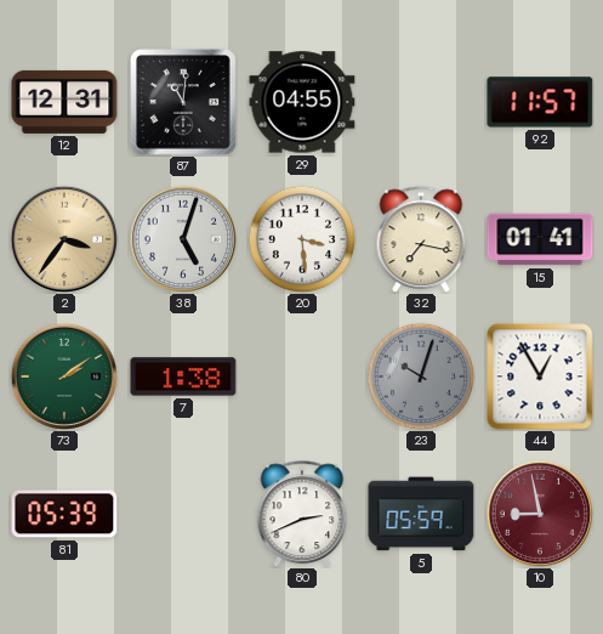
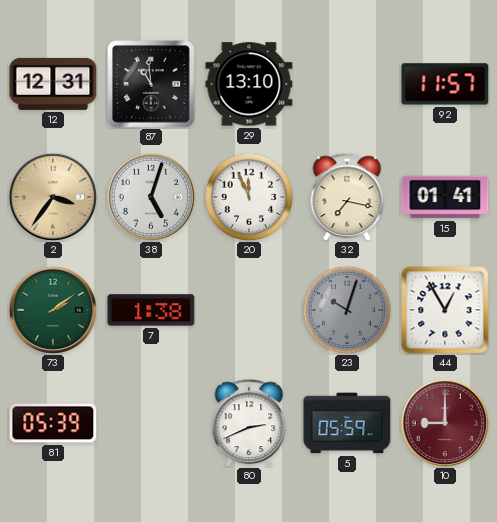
87: 11:01 -> 10:59
29: 04:55 -> 13:10
20: 3:29 -> 11:56
10: 8:58 -> 9:00
